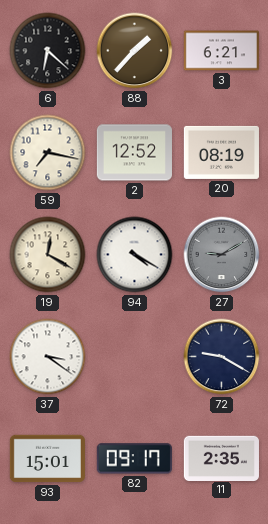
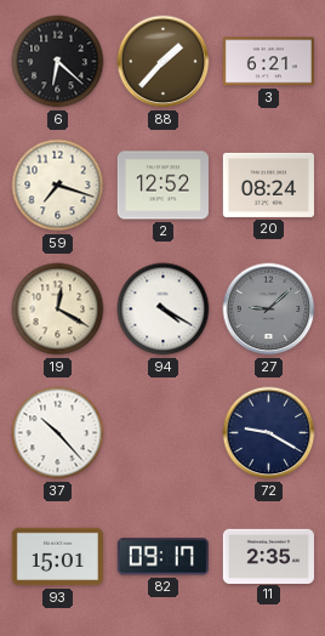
59: 7:17 -> 7:18
20: 08:19 -> 08:24
27: 9:10 -> 9:08
37: 3:21 -> 10:23
